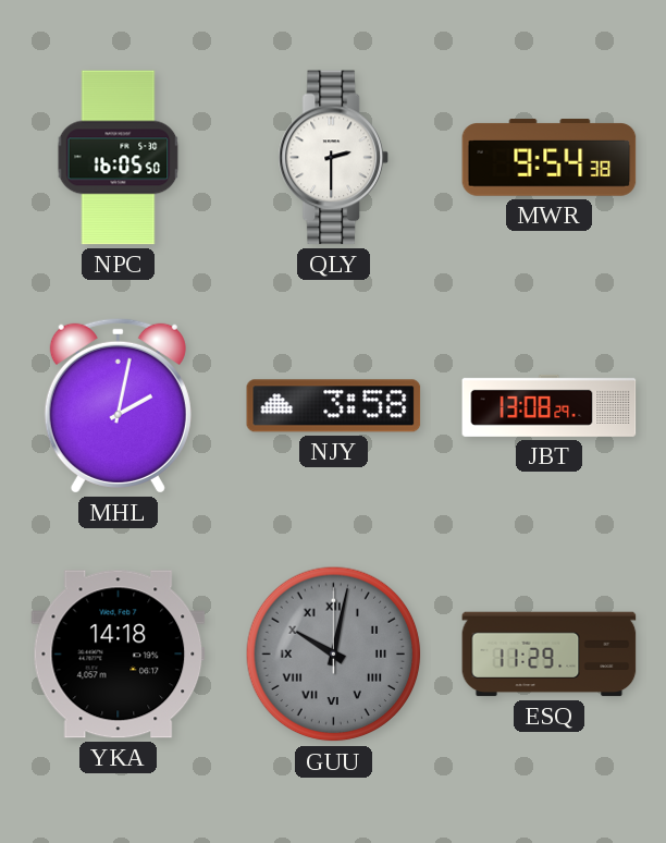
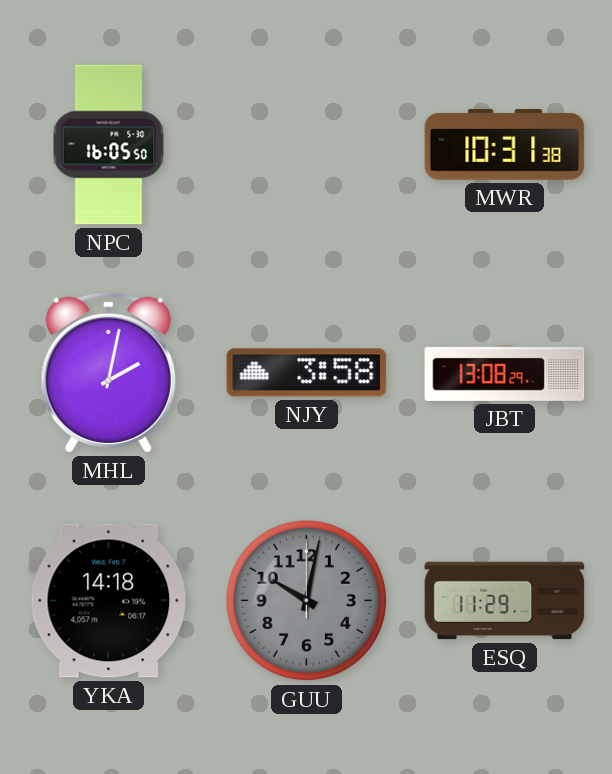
QLY: 2:30 -> none
MWR: 9:54 -> 10:31
GUU numerals: Roman -> Arabic
